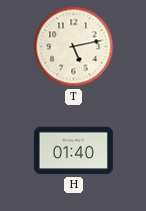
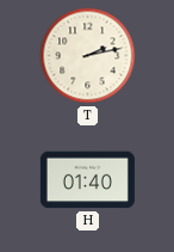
T: 5:13 -> 2:13
